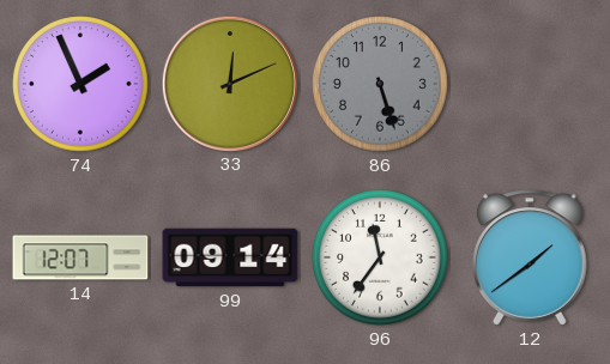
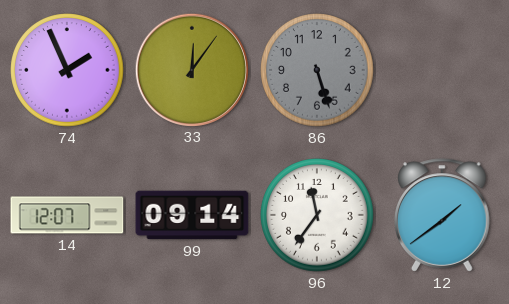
33: 12:11 -> 12:06
